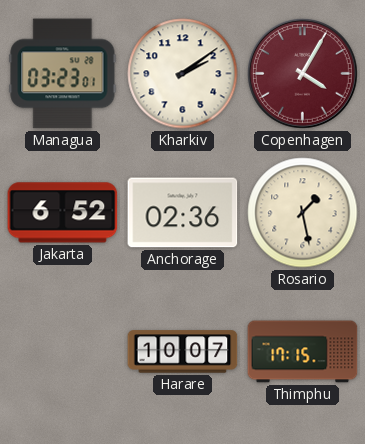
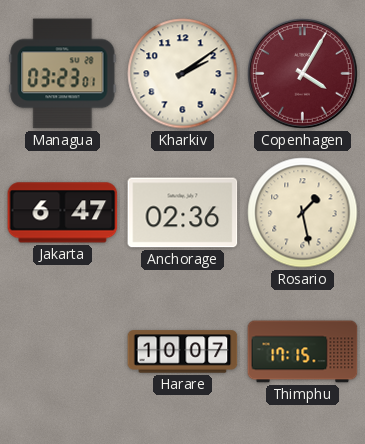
Jakarta: 6:52 -> 6:47
